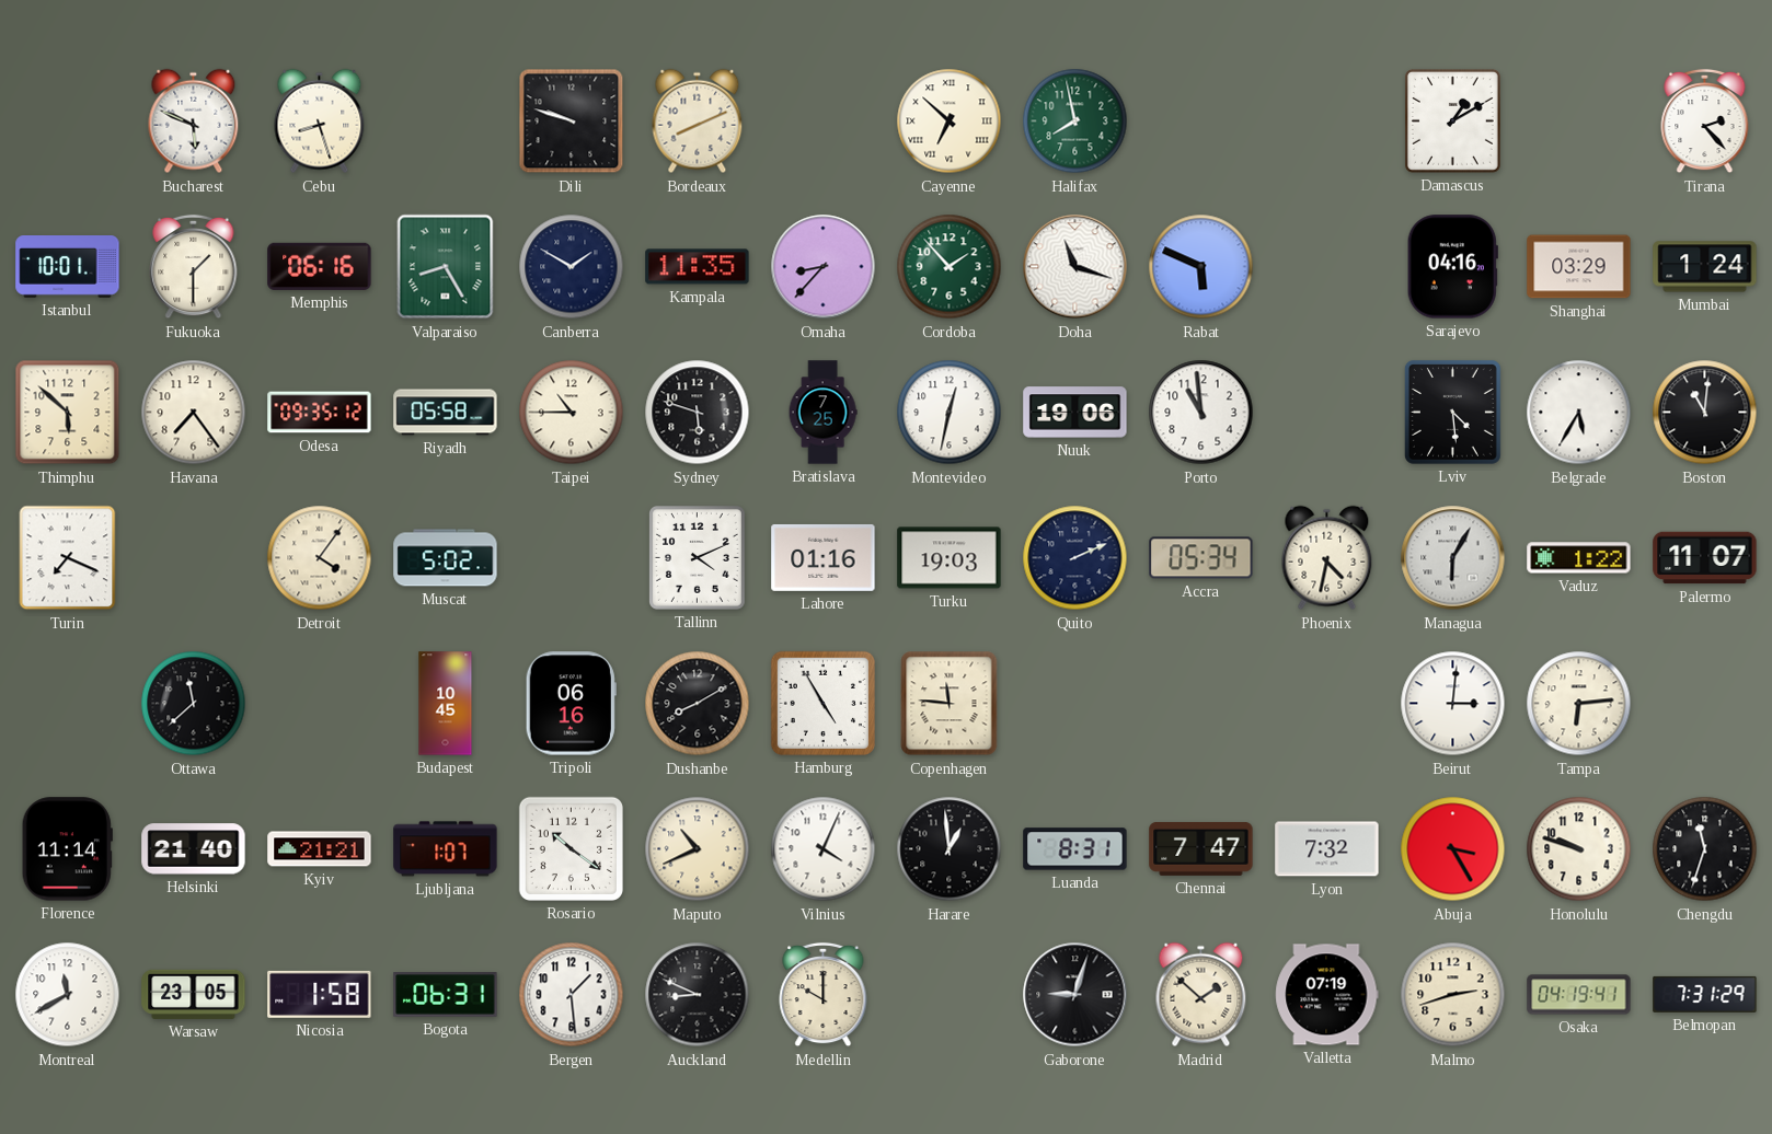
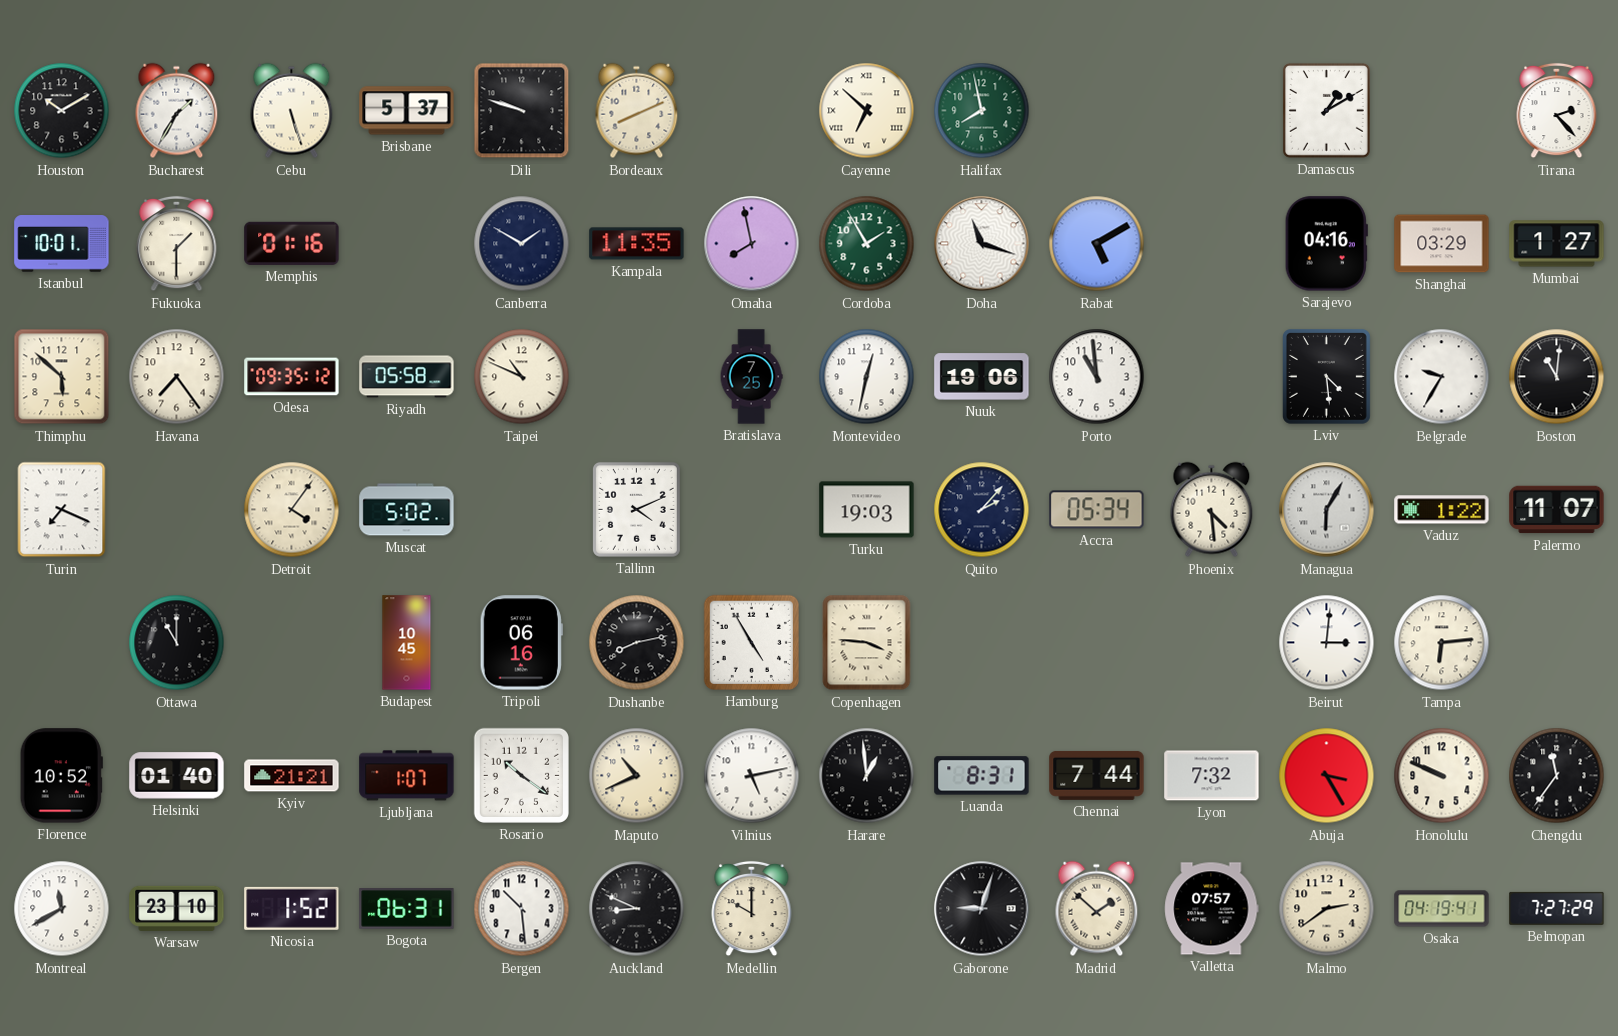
Houston: none -> 10:10
Bucharest: 5:49 -> 1:35
Cebu: 8:27 -> 5:27
Brisbane: none -> 5:37
Memphis: 06:16 -> 01:16
Valparaiso: 8:25 -> none
Omaha: 8:37 -> 7:58
Cordoba: 1:53 -> 1:55
Rabat: 5:49 -> 5:10
Mumbai: 1:24 -> 1:27
Taipei: 10:45 -> 10:49
Sydney: 5:48 -> none
Belgrade: 5:35 -> 9:35
Lahore: 01:16 -> none
Quito: 2:11 -> 2:07
Phoenix: 4:32 -> 4:29
Ottawa: 11:38 -> 11:00
Dushanbe: 8:10 -> 8:13
Copenhagen: 11:46 -> 3:46
Florence: 11:14 -> 10:52
Helsinki: 21:40 -> 01:40
Vilnius: 4:04 -> 5:13
Chennai: 7:47 -> 7:44
Honolulu: 9:48 -> 9:49
Chengdu: 11:33 -> 11:36
Warsaw: 23:05 -> 23:10
Nicosia: 1:58 -> 1:52
Bergen: 1:29 -> 10:29
Valletta: 07:19 -> 07:57
Malmo: 2:42 -> 2:39
Belmopan: 7:31 -> 7:27
